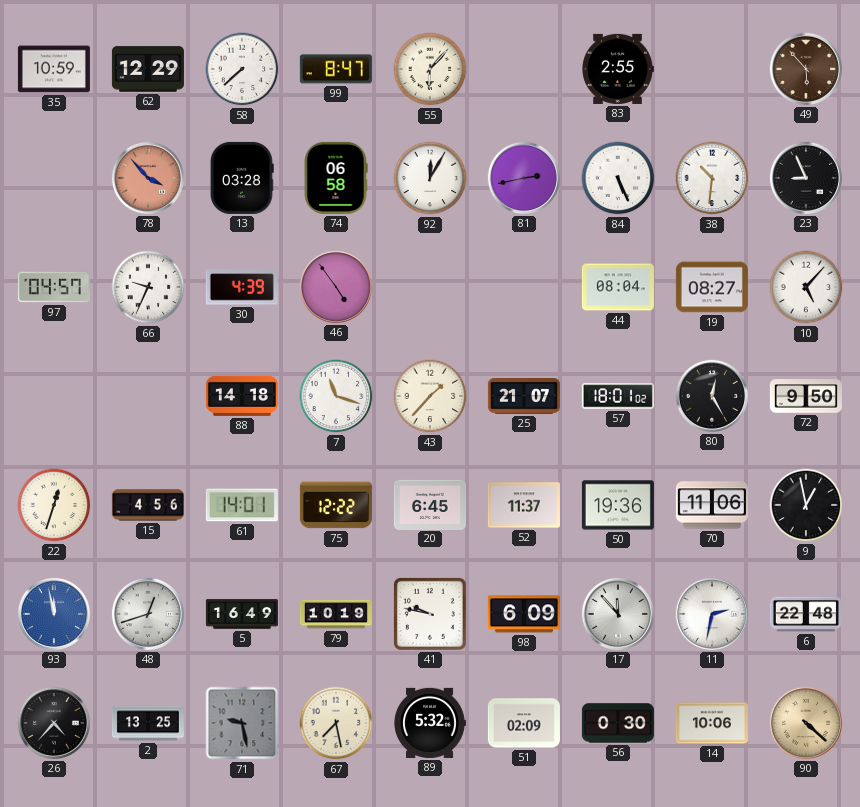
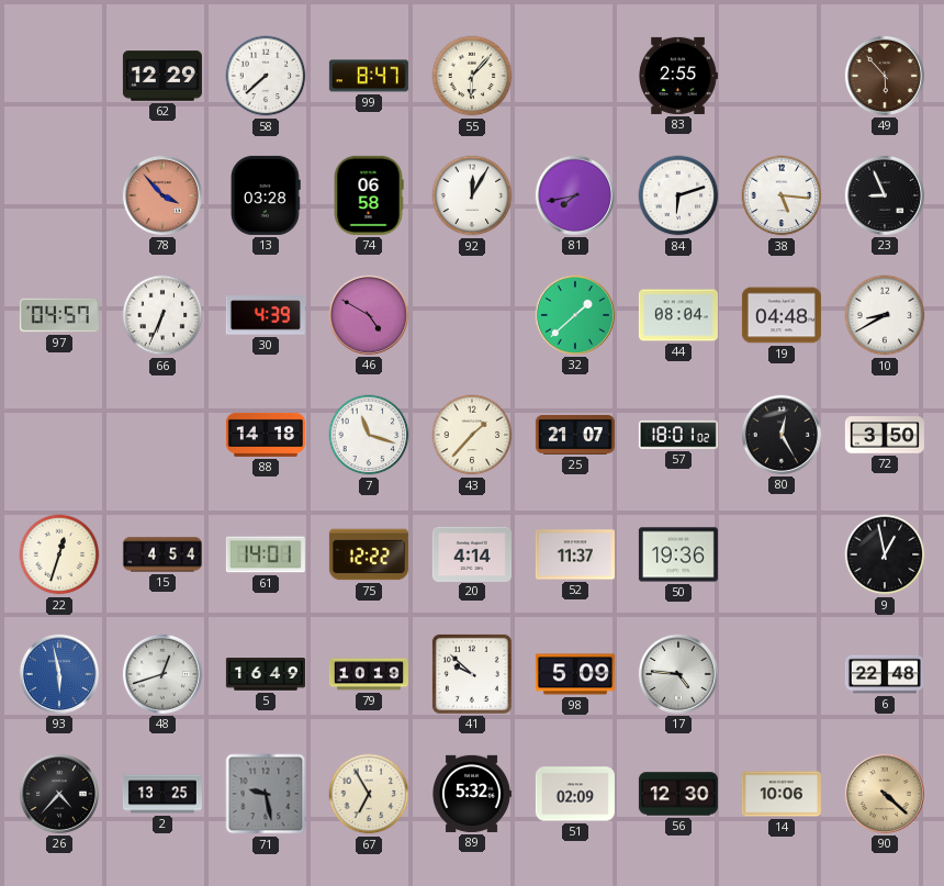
35: 10:59 -> none
81: 2:43 -> 7:43
84: 5:26 -> 6:12
38: 10:31 -> 5:16
66: 9:34 -> 6:34
46: 4:54 -> 4:50
32: none -> 1:38
19: 08:27 -> 04:48
10: 5:07 -> 8:40
72: 9:50 -> 3:50
15: 4:56 -> 4:54
20: 6:45 -> 4:14
70: 11:06 -> none
93: 11:58 -> 5:58
41: 9:47 -> 9:52
98: 6:09 -> 5:09
17: 11:53 -> 4:46
11: 2:32 -> none
67: 7:28 -> 6:55
56: 0:30 -> 12:30
